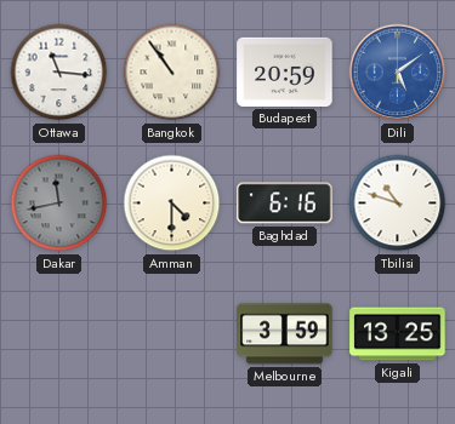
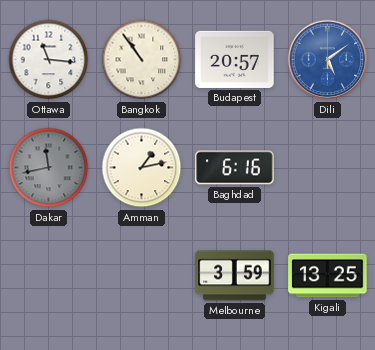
Budapest: 20:59 -> 20:57
Amman: 4:30 -> 1:13
Tbilisi: 10:48 -> none
